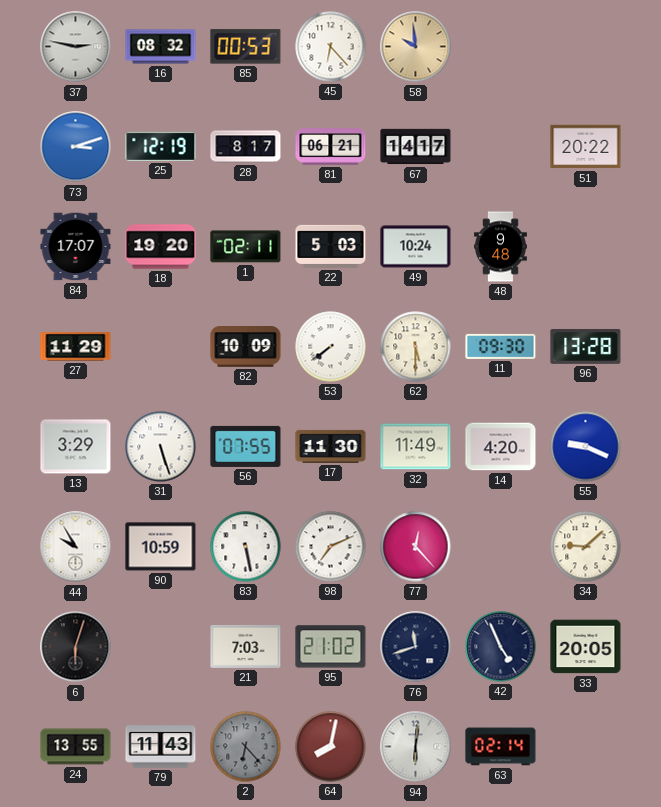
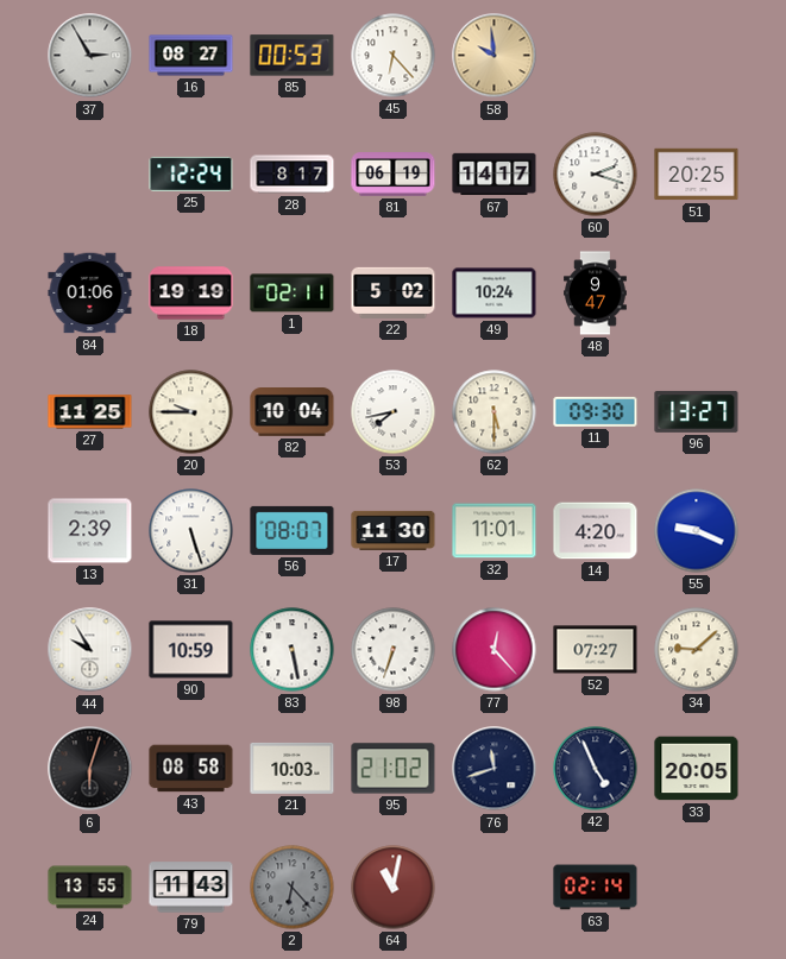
37: 2:47 -> 2:55
16: 08:32 -> 08:27
73: 3:12 -> none
25: 12:19 -> 12:24
81: 06:21 -> 06:19
60: none -> 2:18
51: 20:22 -> 20:25
84: 17:07 -> 01:06
18: 19:20 -> 19:19
22: 5:03 -> 5:02
48: 9:48 -> 9:47
27: 11:29 -> 11:25
20: none -> 9:45
82: 10:09 -> 10:04
53: 7:39 -> 7:43
96: 13:28 -> 13:27
13: 3:29 -> 2:39
56: 07:55 -> 08:07
32: 11:49 -> 11:01
98: 7:11 -> 6:33
52: none -> 07:27
43: none -> 08:58
21: 7:03 -> 10:03
64: 8:02 -> 11:02
94: 6:01 -> none
